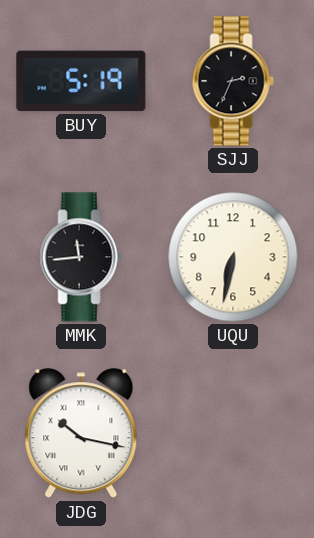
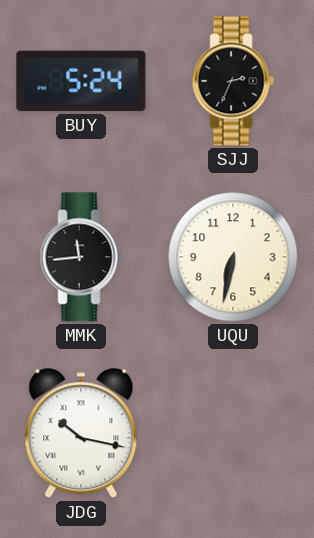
BUY: 5:19 -> 5:24
